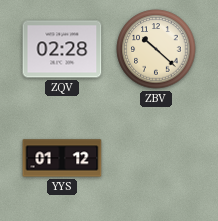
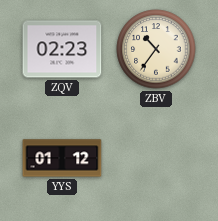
ZQV: 02:28 -> 02:23
ZBV: 10:22 -> 10:36
